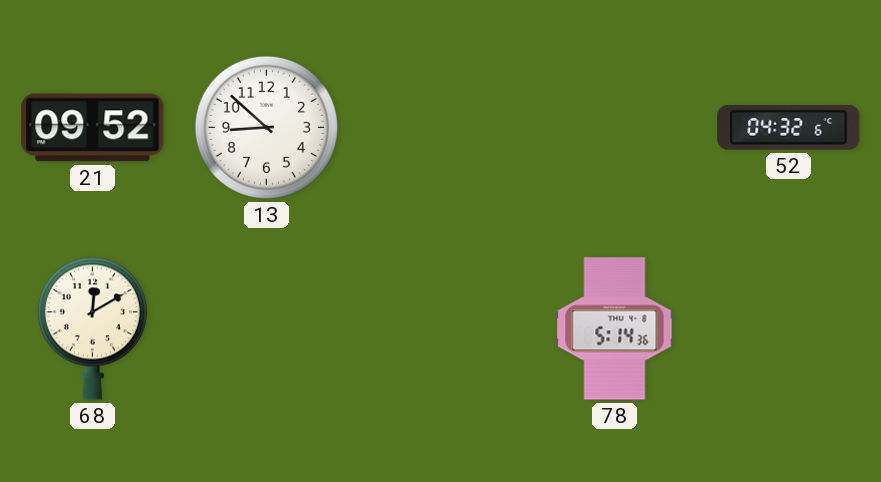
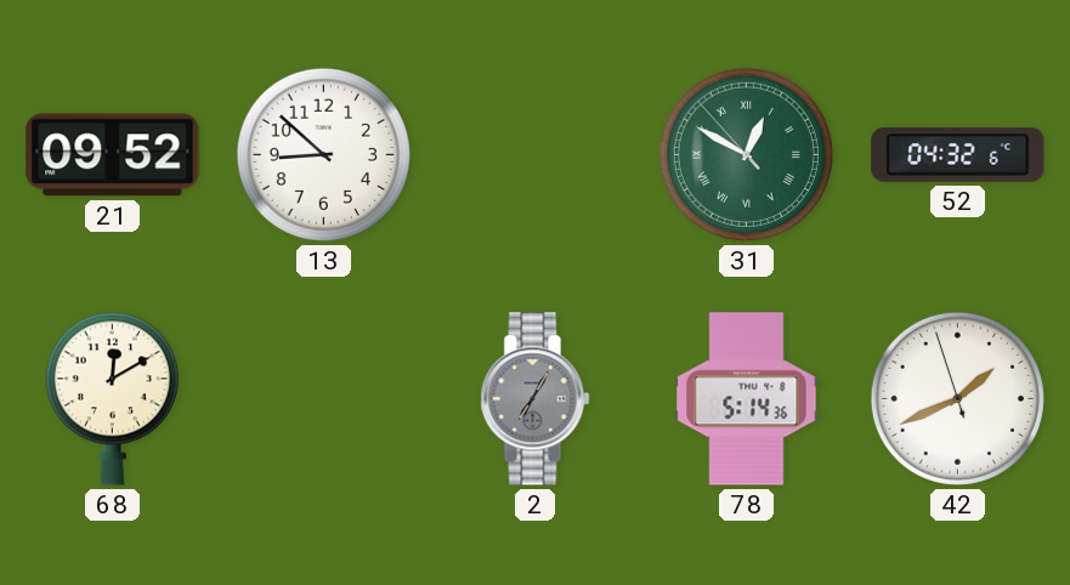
31: none -> 12:49
2: none -> 7:05
42: none -> 1:40
